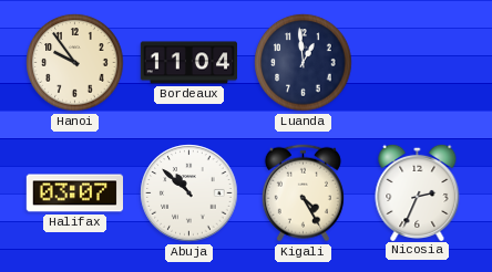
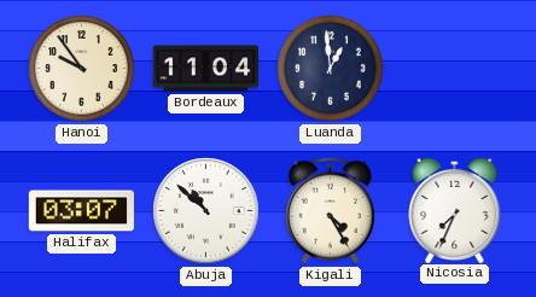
Nicosia: 2:34 -> 7:34
